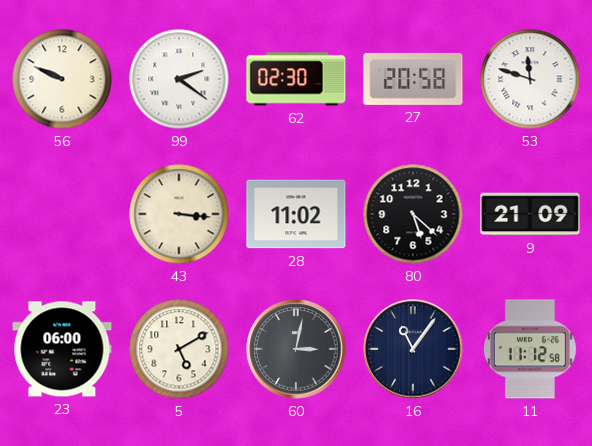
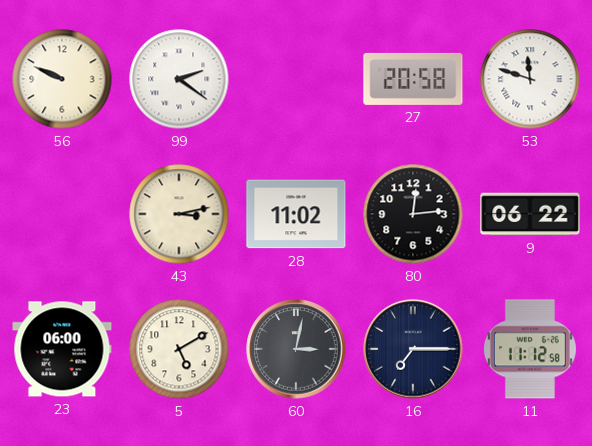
62: 02:30 -> none
43: 3:16 -> 3:13
80: 5:22 -> 12:14
9: 21:09 -> 06:22
16: 11:06 -> 7:15
